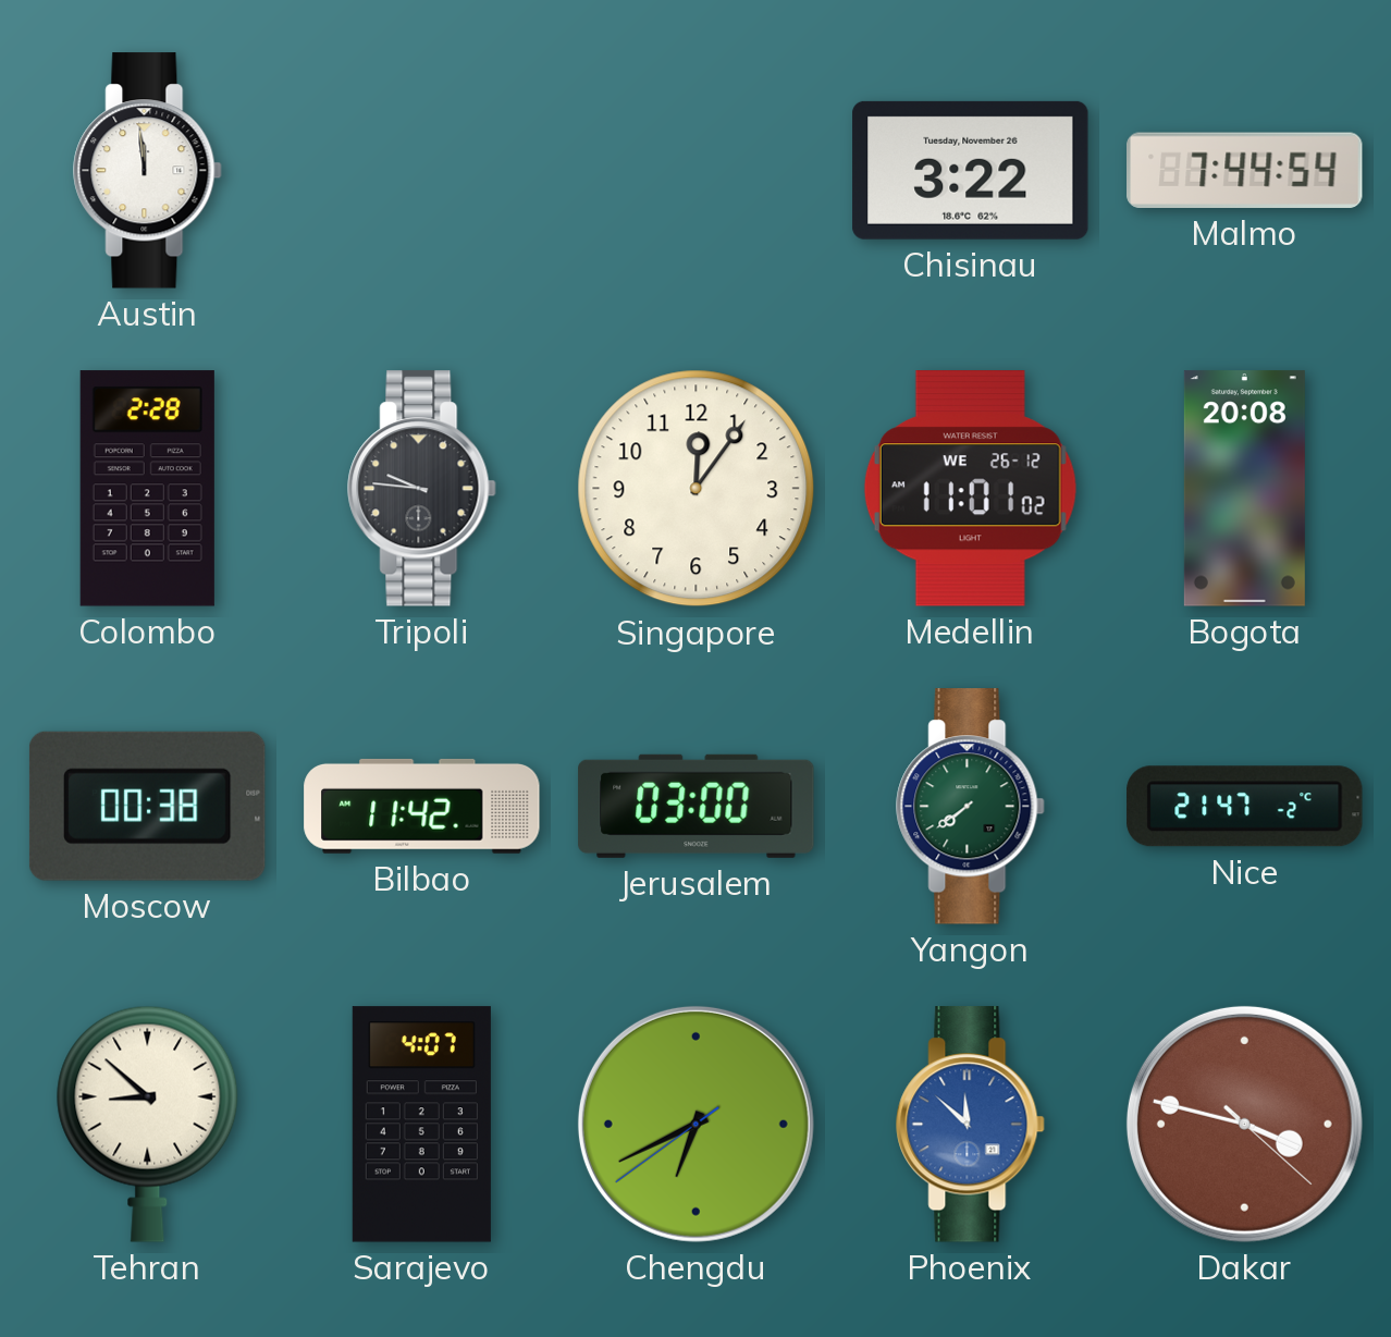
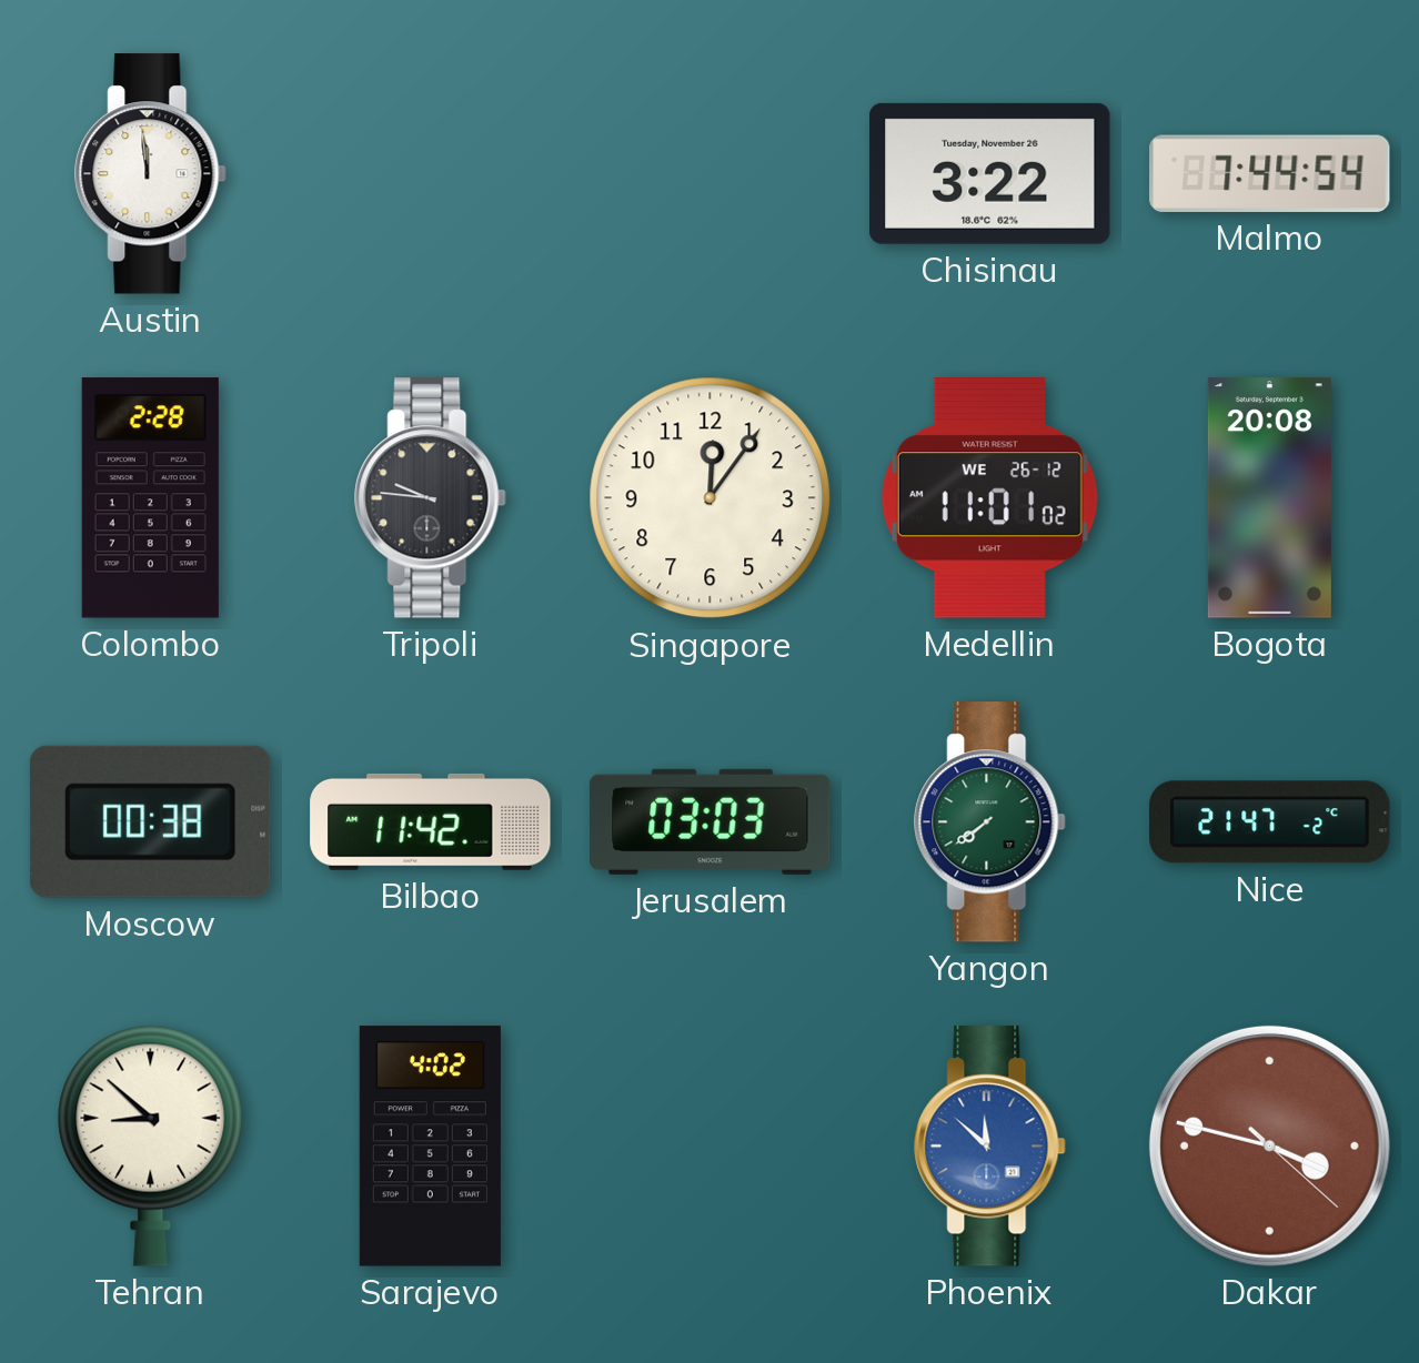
Jerusalem: 03:00 -> 03:03
Sarajevo: 4:07 -> 4:02
Chengdu: 6:40 -> none
